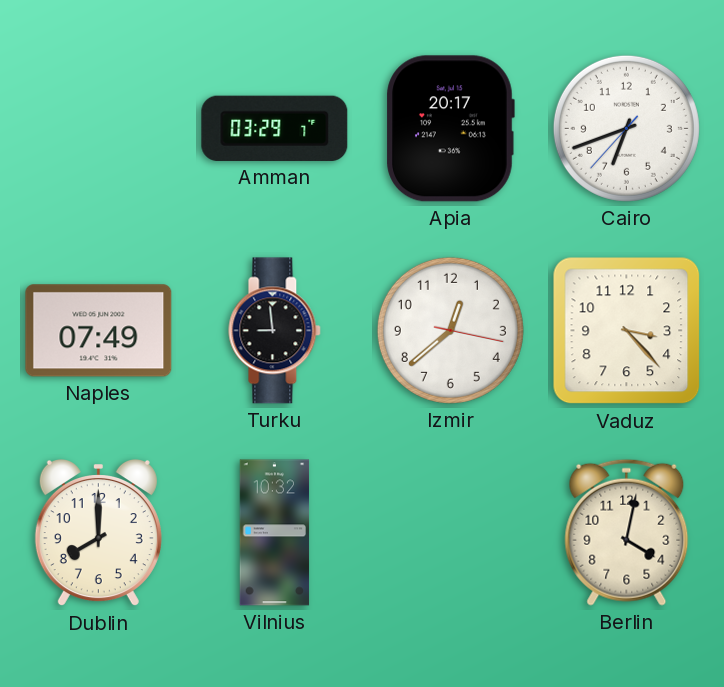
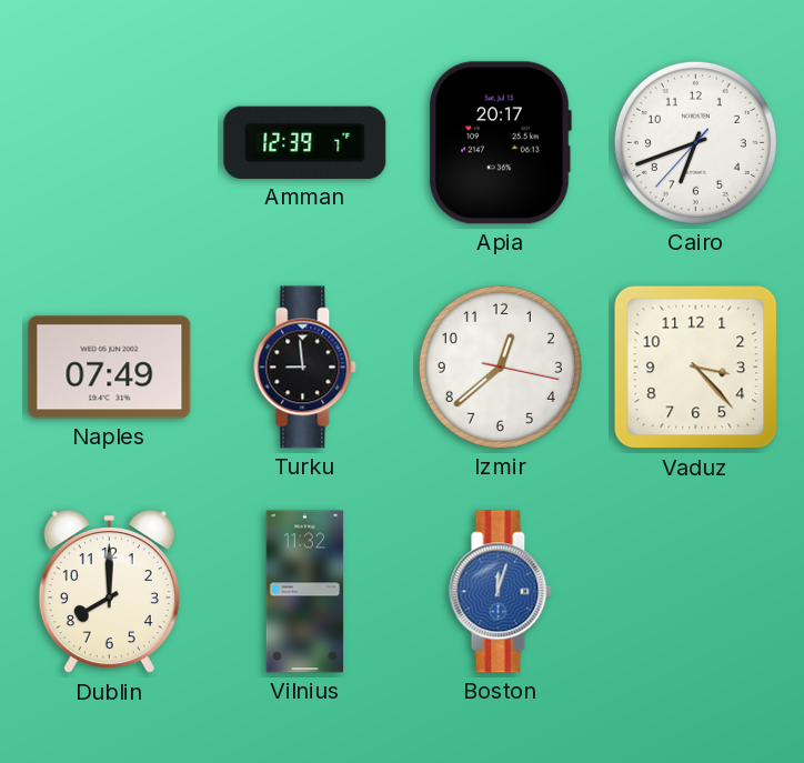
Amman: 03:29 -> 12:39
Vilnius: 10:32 -> 11:32
Boston: none -> 12:03
Berlin: 4:02 -> none
